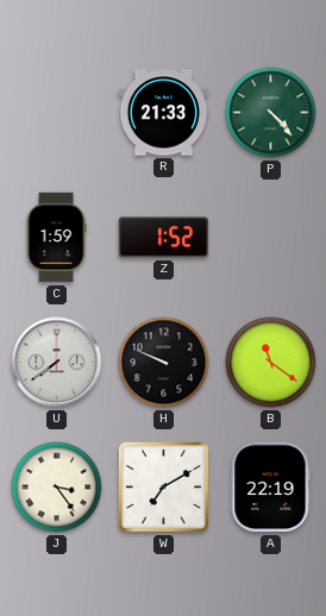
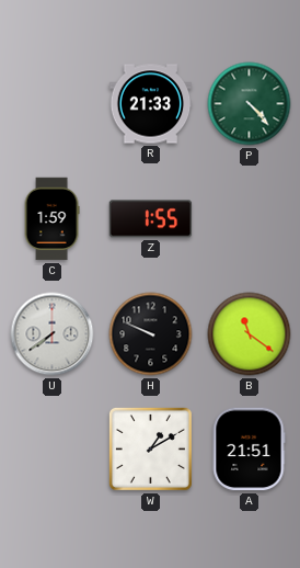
Z: 1:52 -> 1:55
J: 3:24 -> none
W: 7:10 -> 1:10
A: 22:19 -> 21:51
